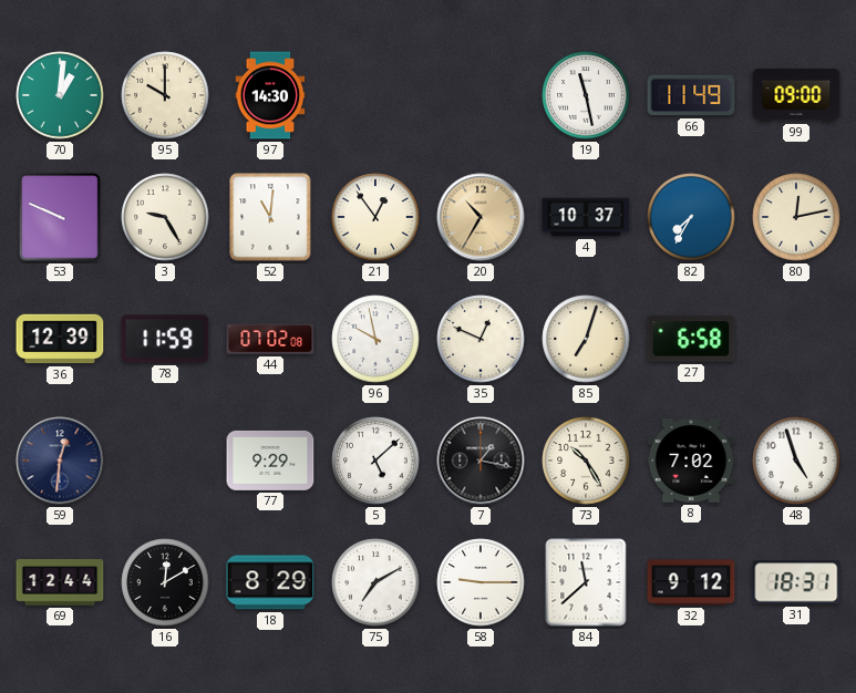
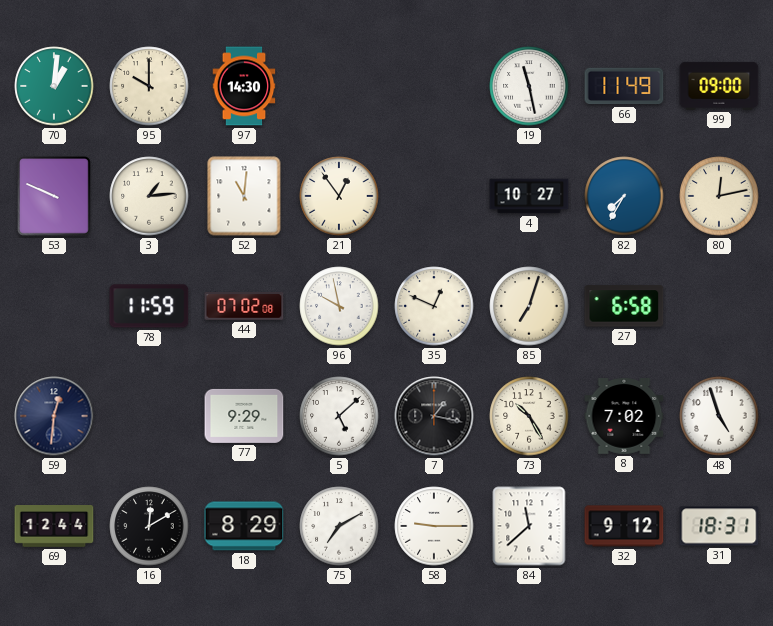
3: 9:25 -> 1:14
20: 10:35 -> none
4: 10:37 -> 10:27
36: 12:39 -> none
